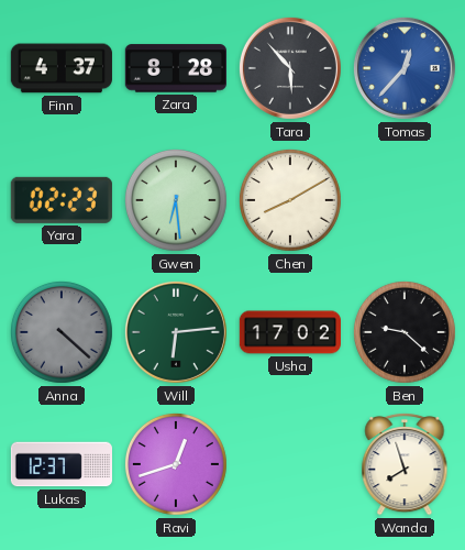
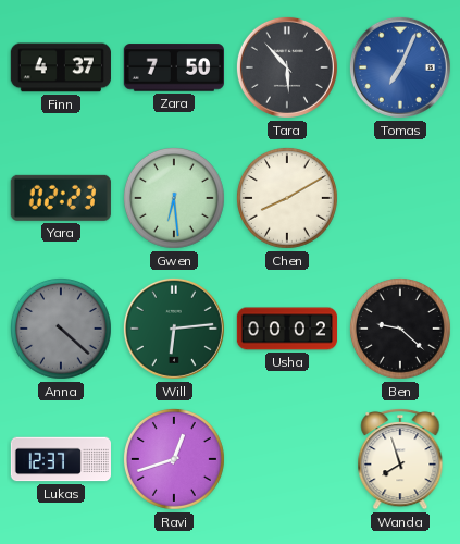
Zara: 8:28 -> 7:50
Tomas: 12:37 -> 7:04
Usha: 17:02 -> 00:02
